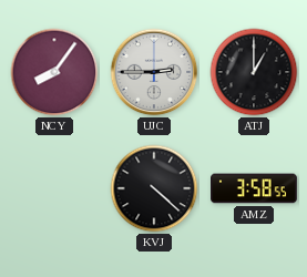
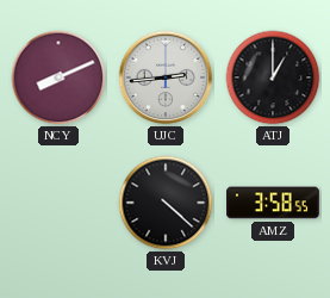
NCY: 8:06 -> 8:11
UJC: 2:45 -> 2:44
